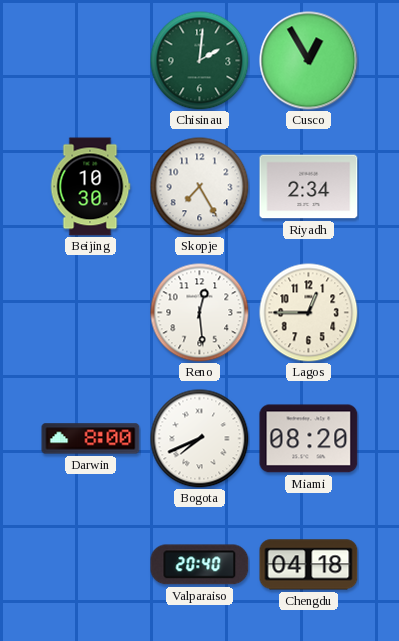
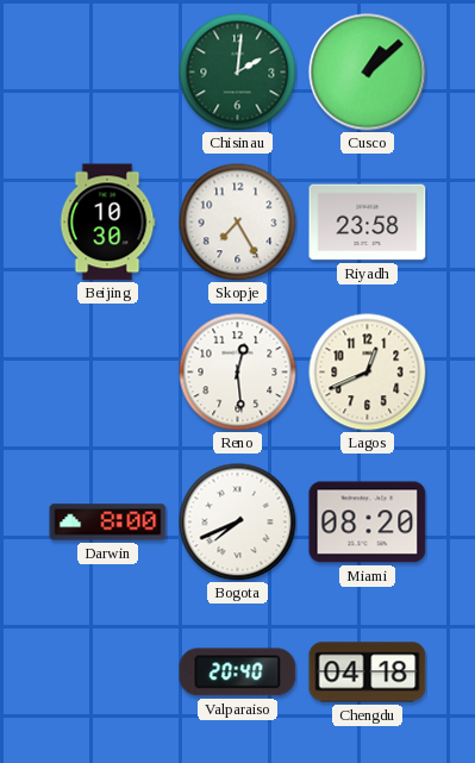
Cusco: 12:55 -> 1:08
Riyadh: 2:34 -> 23:58
Lagos: 12:45 -> 12:41
